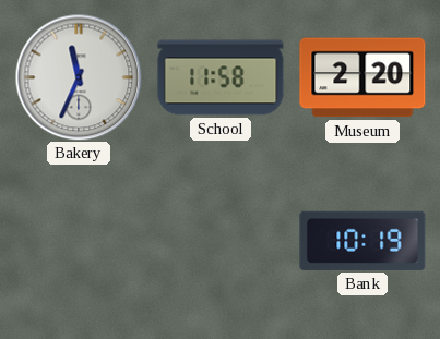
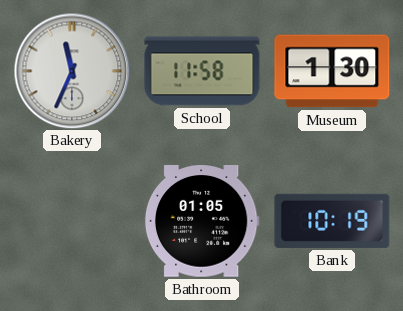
Museum: 2:20 -> 1:30
Bathroom: none -> 01:05
